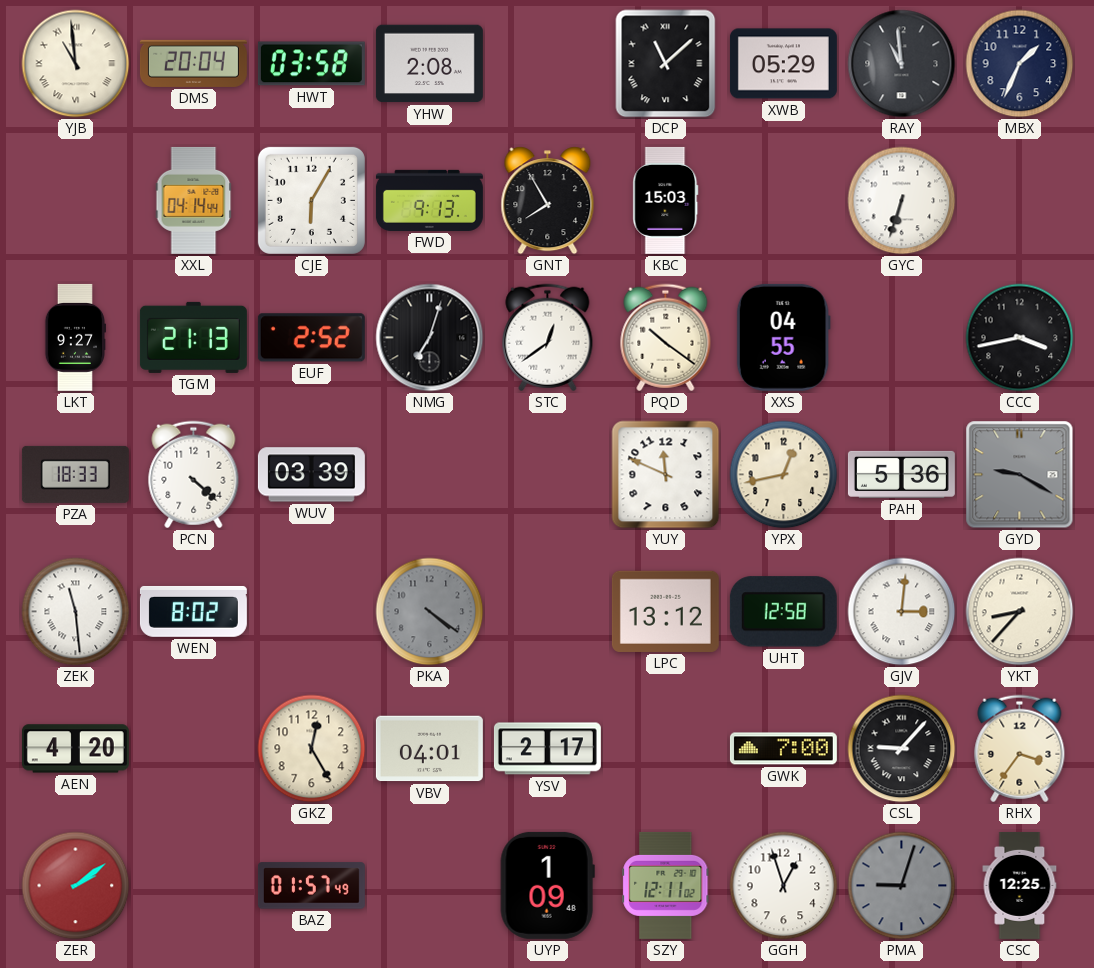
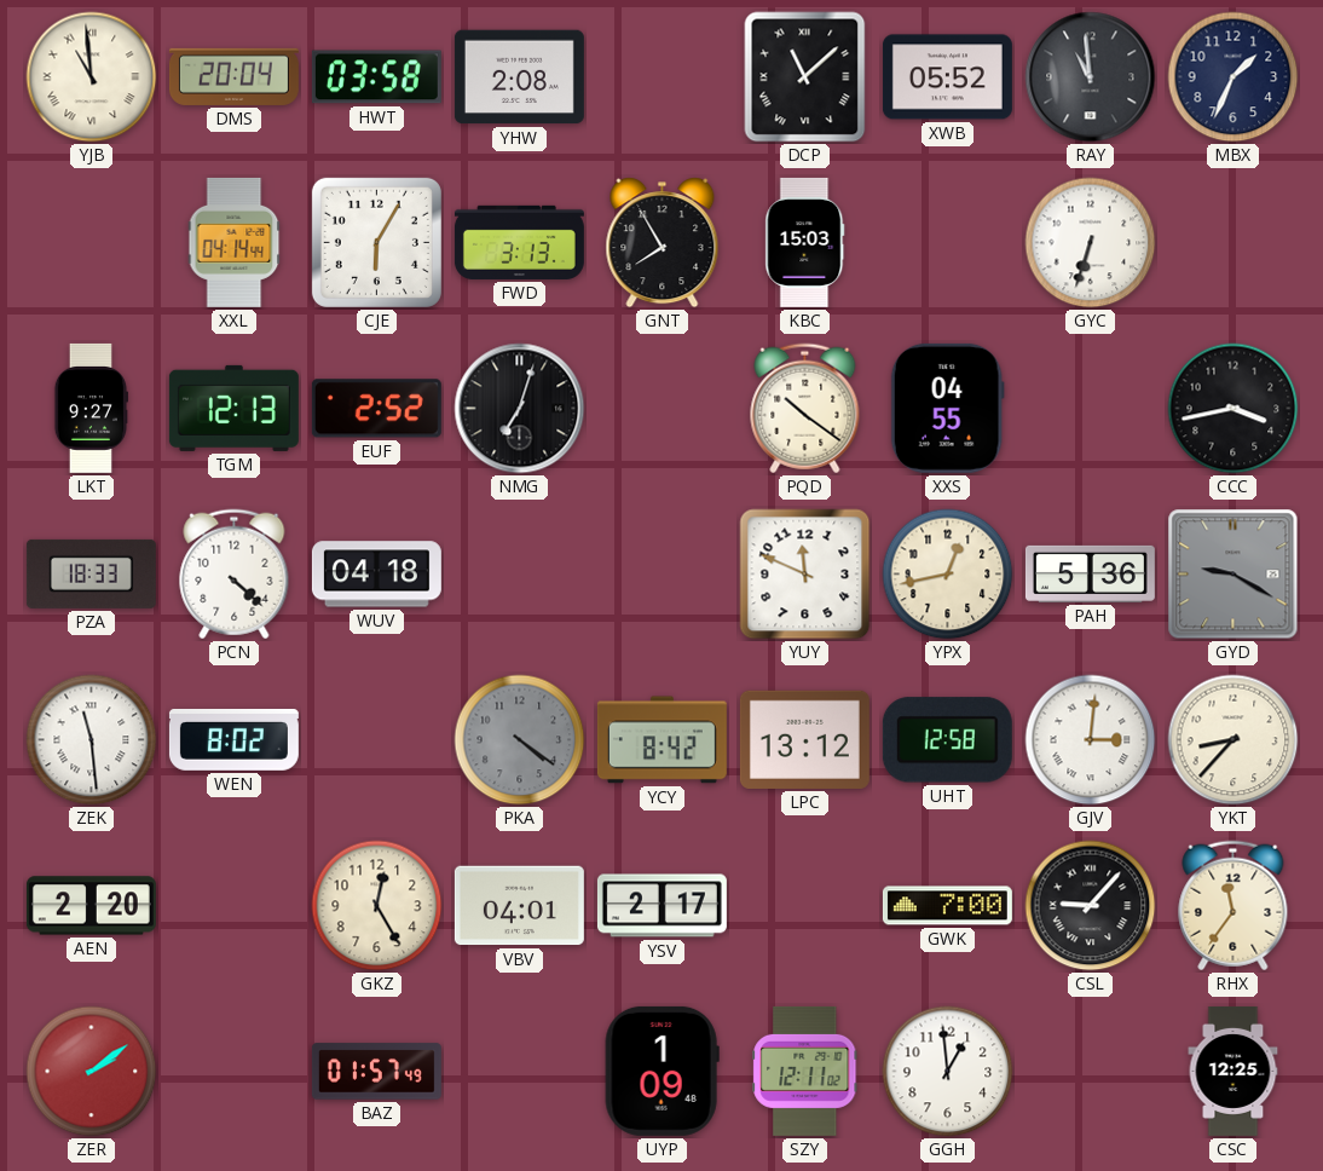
XWB: 05:29 -> 05:52
FWD: 9:13 -> 3:13
TGM: 21:13 -> 12:13
STC: 12:39 -> none
WUV: 03:39 -> 04:18
YCY: none -> 8:42
AEN: 4:20 -> 2:20
RHX: 3:36 -> 11:36
GGH: 12:57 -> 12:59
PMA: 9:03 -> none
